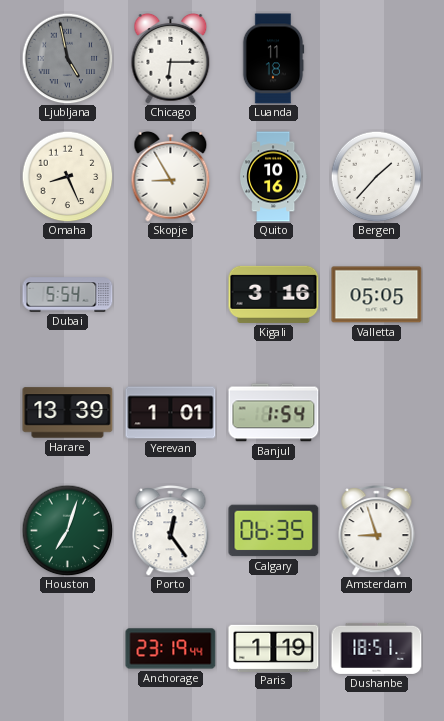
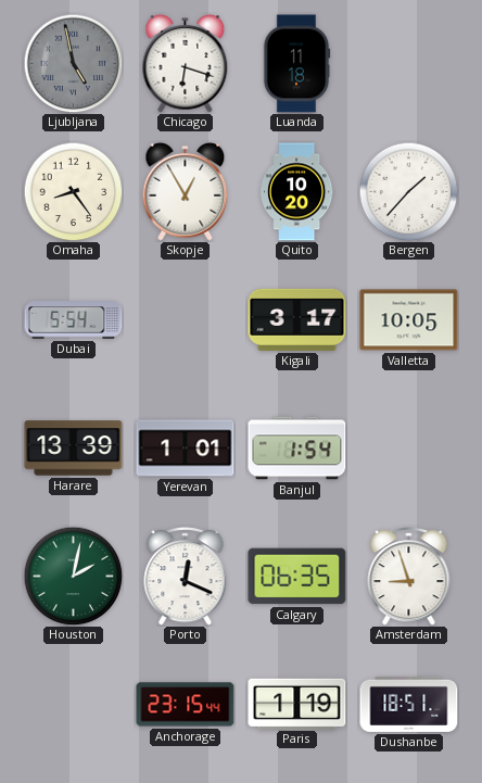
Chicago: 6:15 -> 6:18
Omaha: 8:26 -> 8:24
Skopje: 8:55 -> 12:55
Quito: 10:16 -> 10:20
Kigali: 3:16 -> 3:17
Valletta: 05:05 -> 10:05
Houston: 7:03 -> 2:02
Porto: 12:24 -> 12:19
Anchorage: 23:19 -> 23:15
